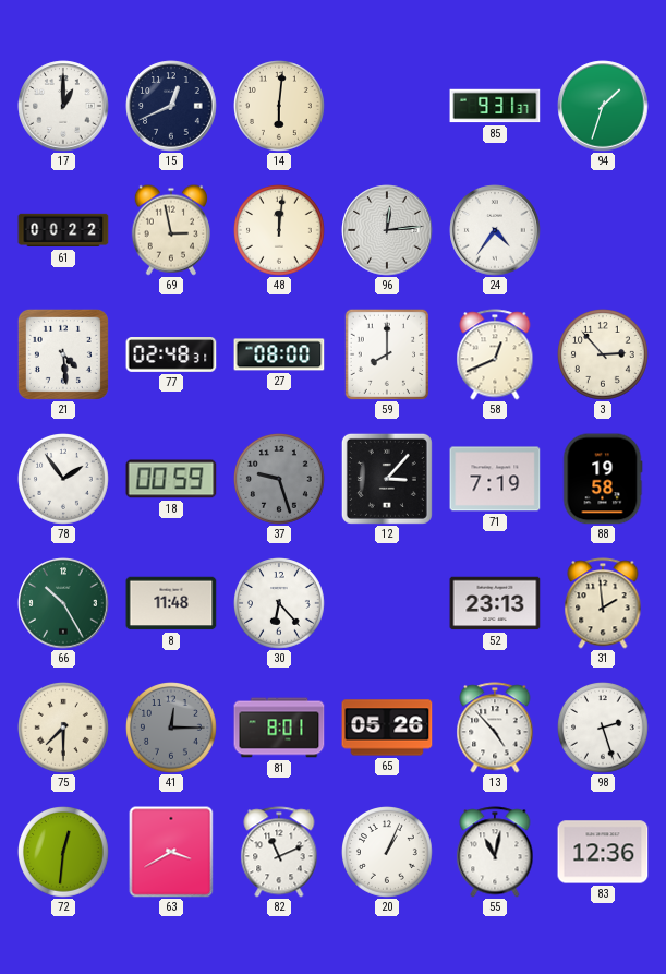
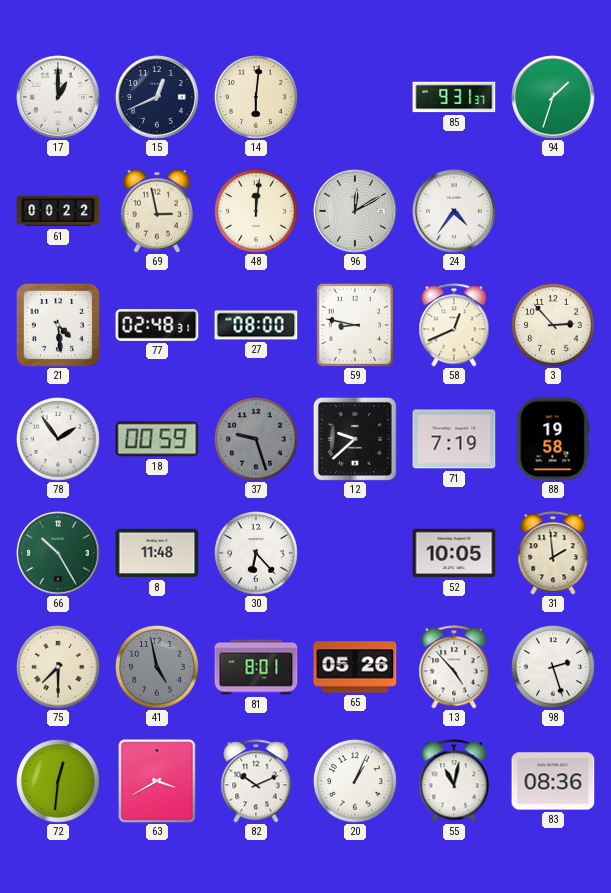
96: 12:14 -> 12:10
59: 8:00 -> 8:47
12: 3:07 -> 9:38
52: 23:13 -> 10:05
41: 12:15 -> 4:58
82: 11:11 -> 10:11
83: 12:36 -> 08:36
